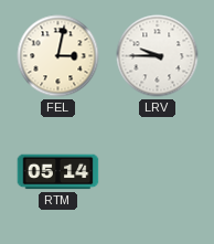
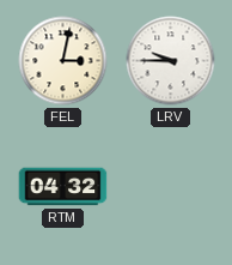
RTM: 05:14 -> 04:32
